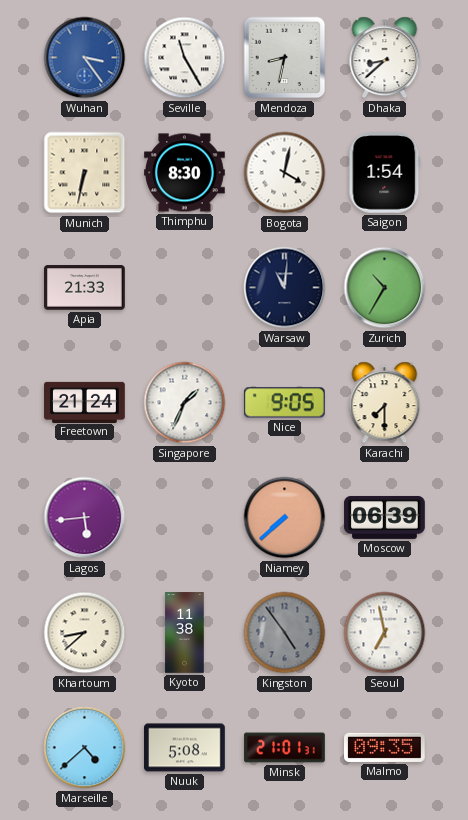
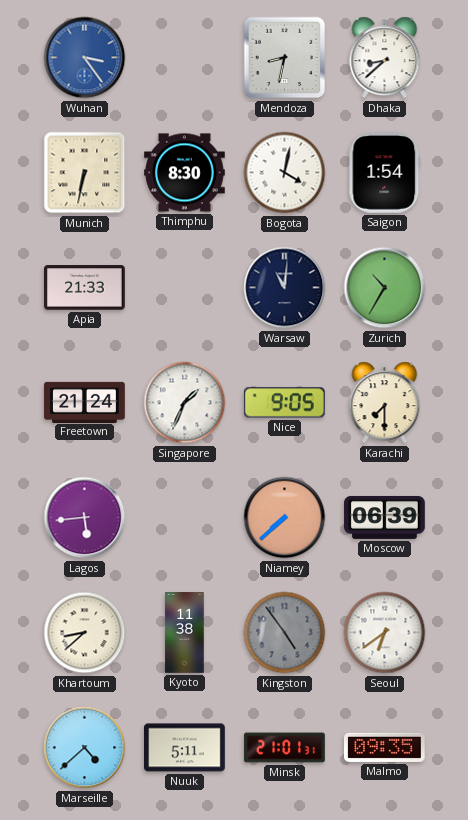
Seville: 11:25 -> none
Seoul: 6:58 -> 6:39
Nuuk: 5:08 -> 5:11
